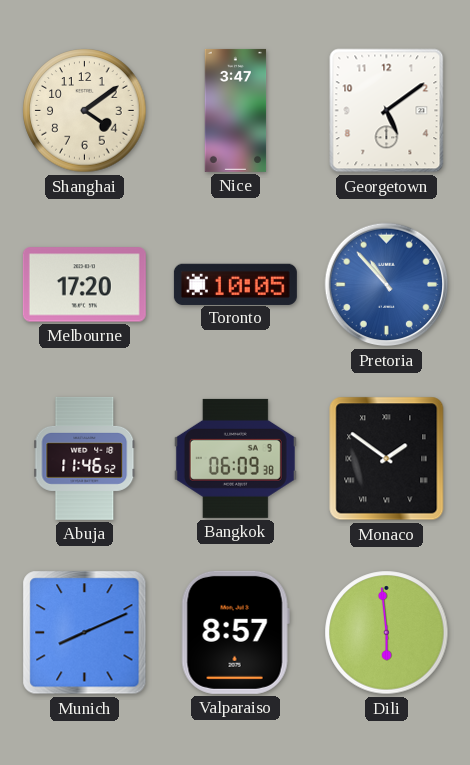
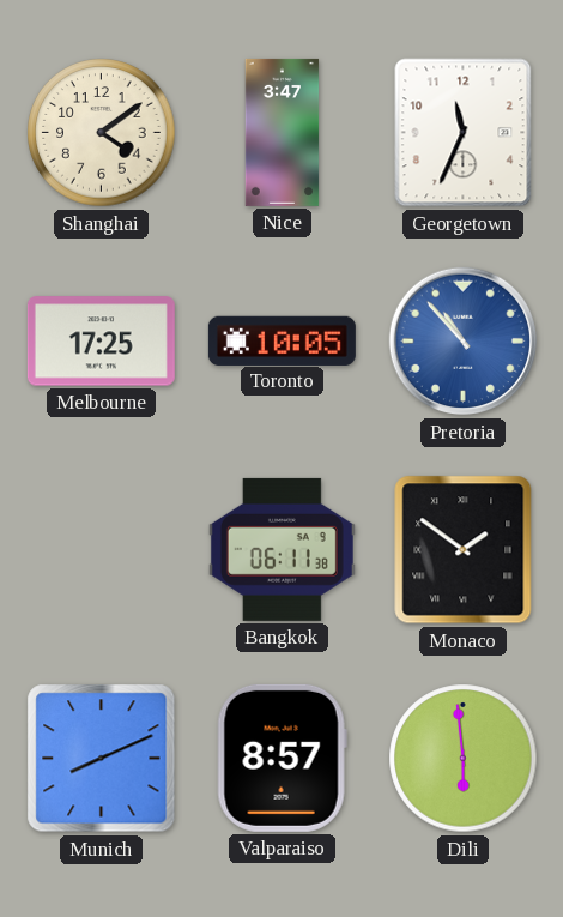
Georgetown: 5:09 -> 11:34
Melbourne: 17:20 -> 17:25
Abuja: 11:46 -> none
Bangkok: 06:09 -> 06:11
